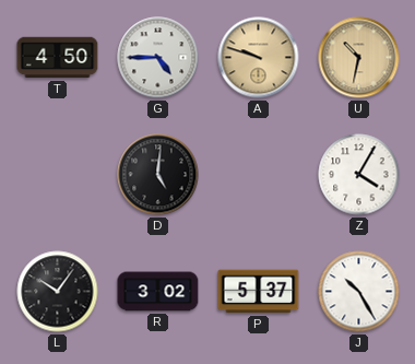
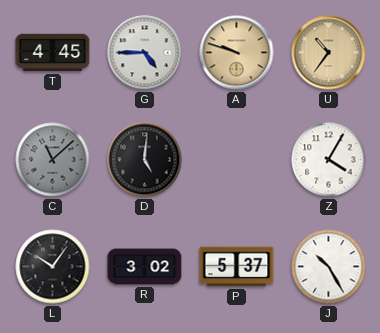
T: 4:50 -> 4:45
U: 10:32 -> 10:36
C: none -> 11:08
